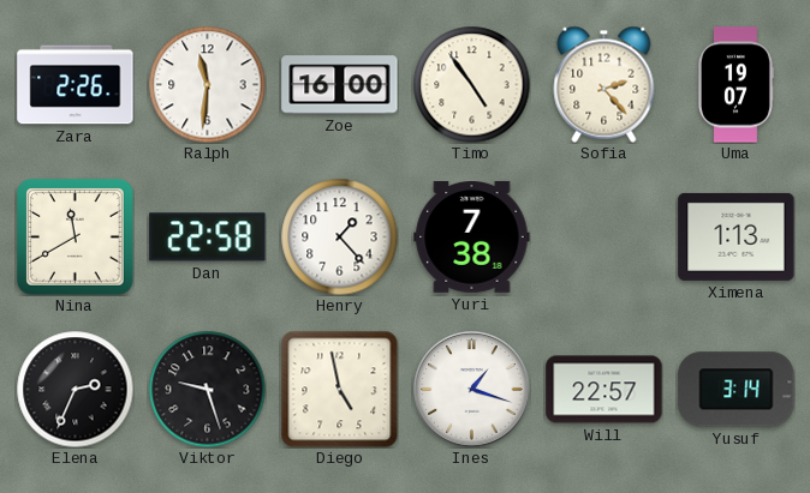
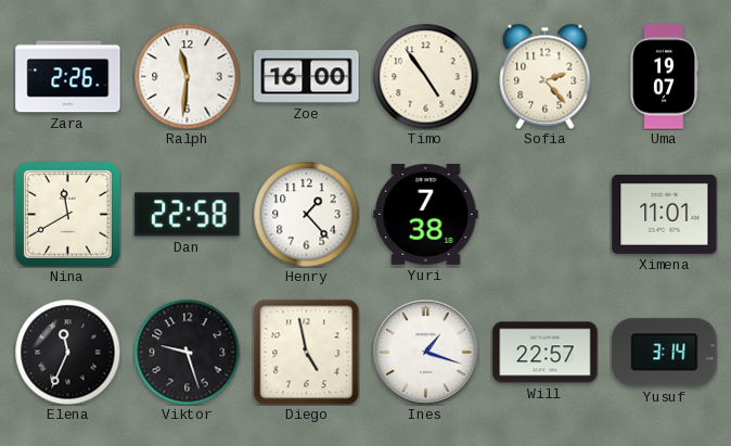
Ximena: 1:13 -> 11:01
Elena: 2:34 -> 11:34
